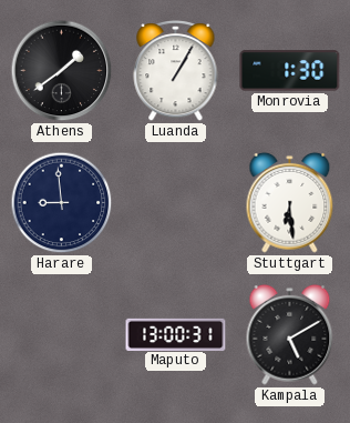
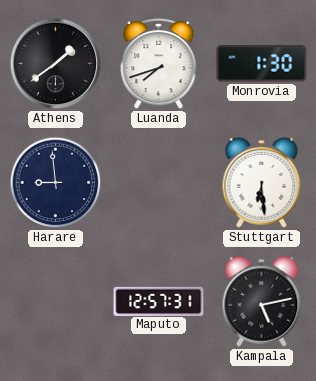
Luanda: 1:05 -> 7:42
Maputo: 13:00 -> 12:57
Kampala: 5:10 -> 5:13
